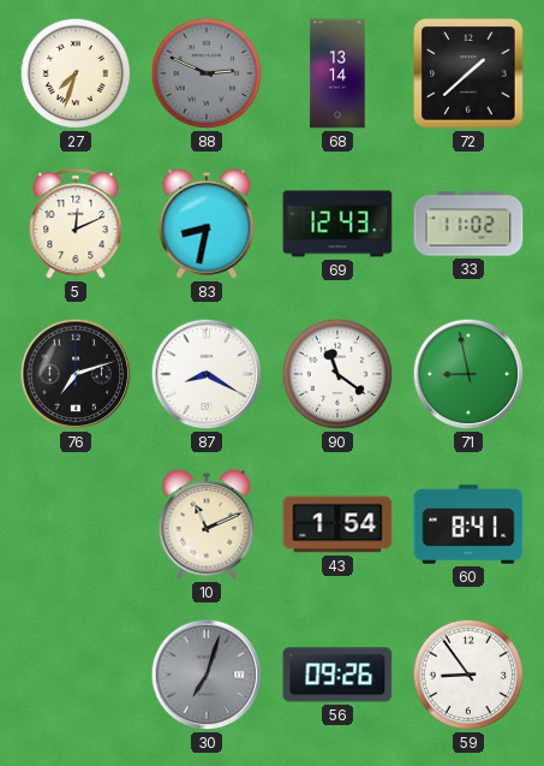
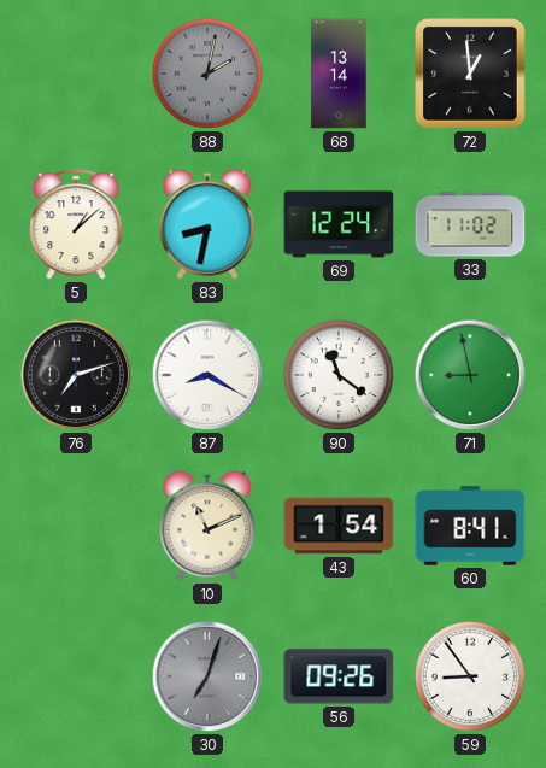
27: 7:33 -> none
88: 2:49 -> 2:02
72: 1:38 -> 12:59
5: 12:11 -> 1:08
69: 12:43 -> 12:24
